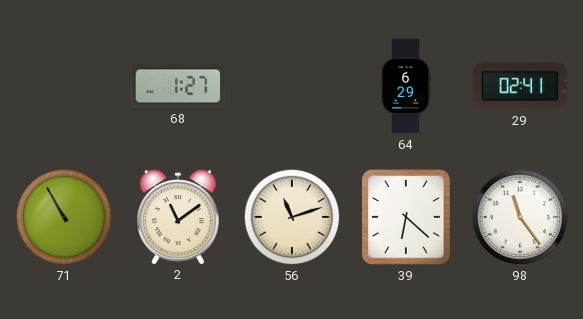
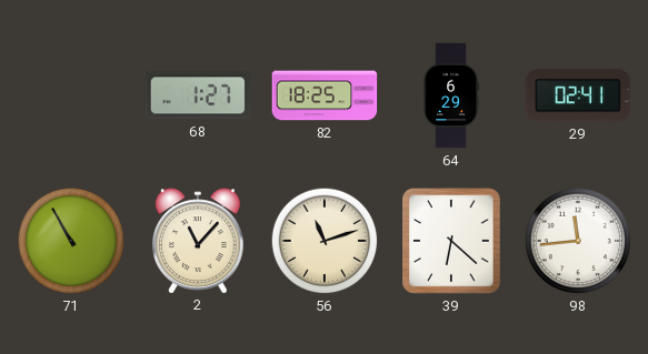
82: none -> 18:25
2: 11:09 -> 11:07
98: 11:24 -> 11:44
